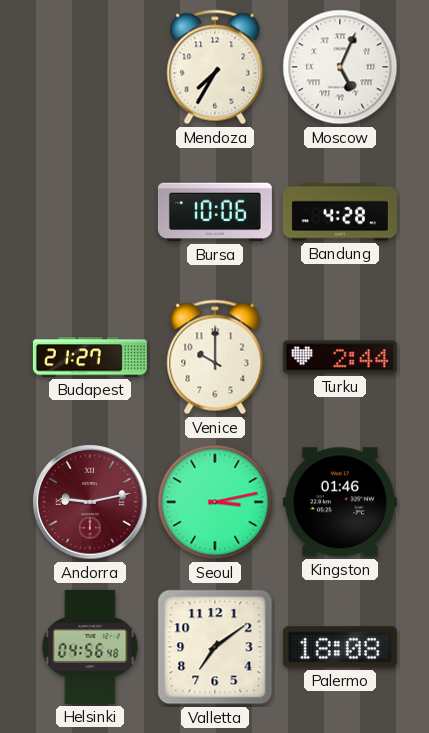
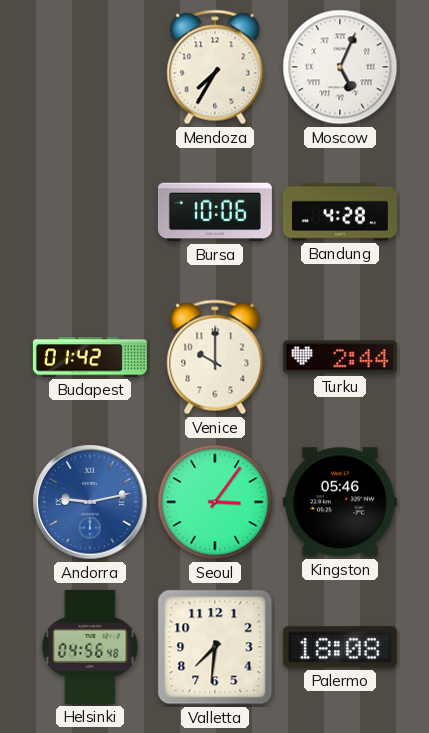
Budapest: 21:27 -> 01:42
Andorra dial: burgundy -> blue
Seoul: 3:13 -> 3:06
Kingston: 01:46 -> 05:46
Valletta: 7:09 -> 7:31
